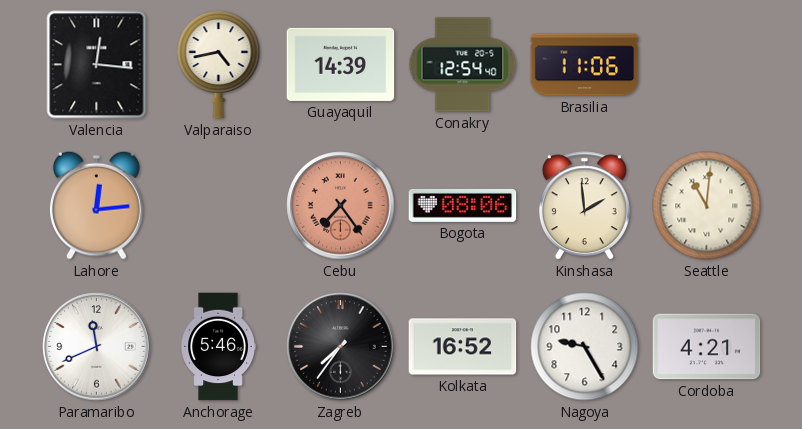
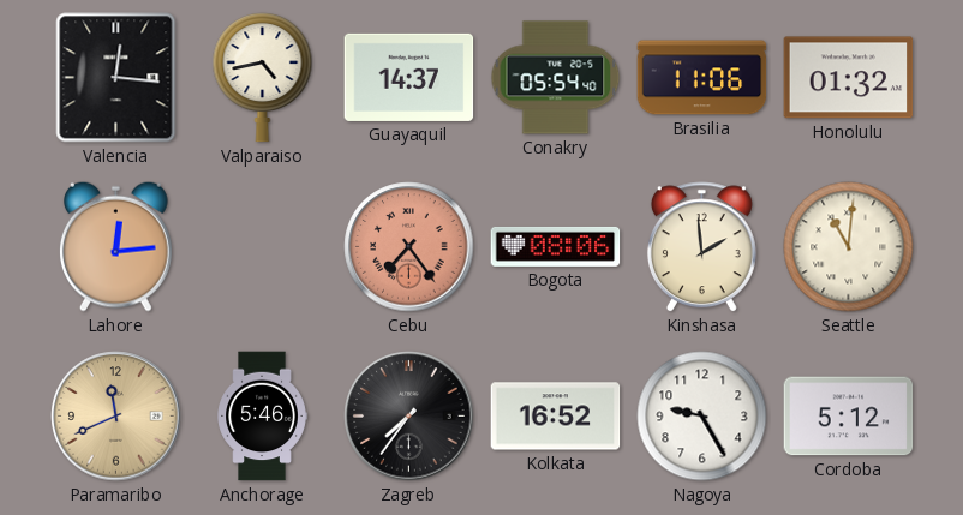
Guayaquil: 14:39 -> 14:37
Conakry: 12:54 -> 05:54
Honolulu: none -> 01:32
Paramaribo dial: white -> champagne
Cordoba: 4:21 -> 5:12
